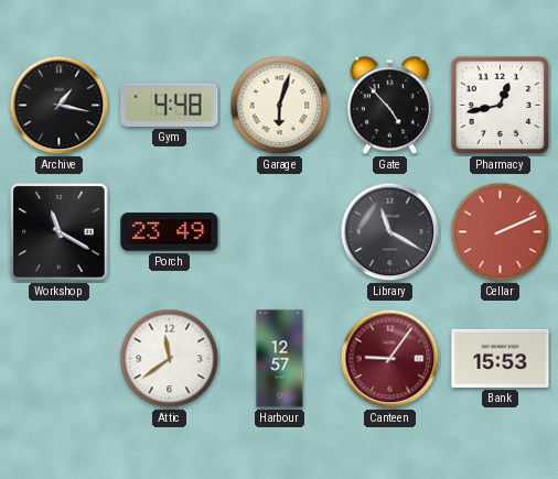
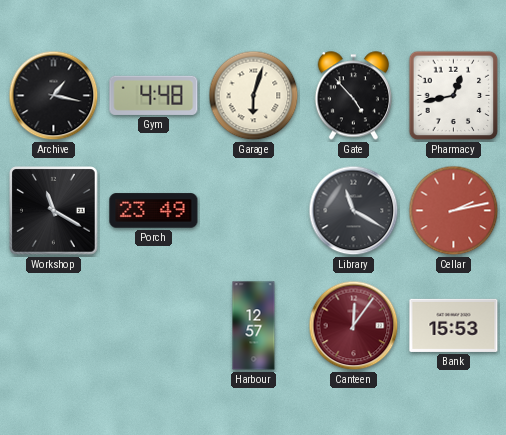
Cellar: 2:11 -> 2:13
Attic: 11:39 -> none
Canteen: 9:06 -> 12:06
